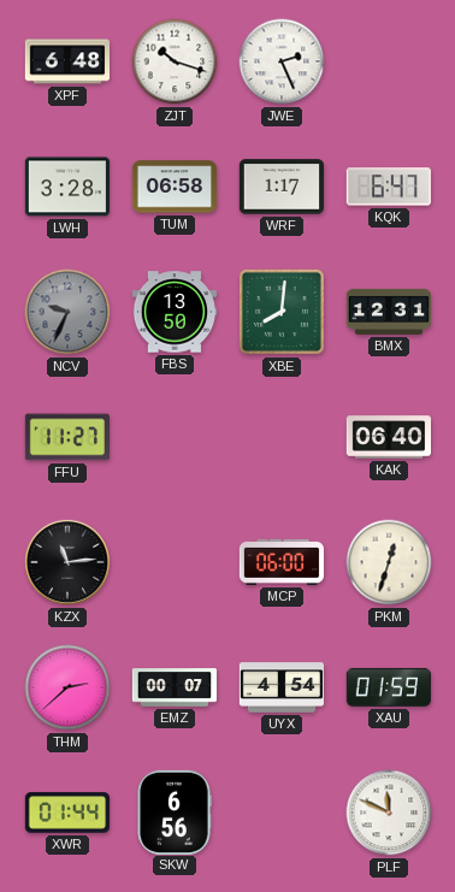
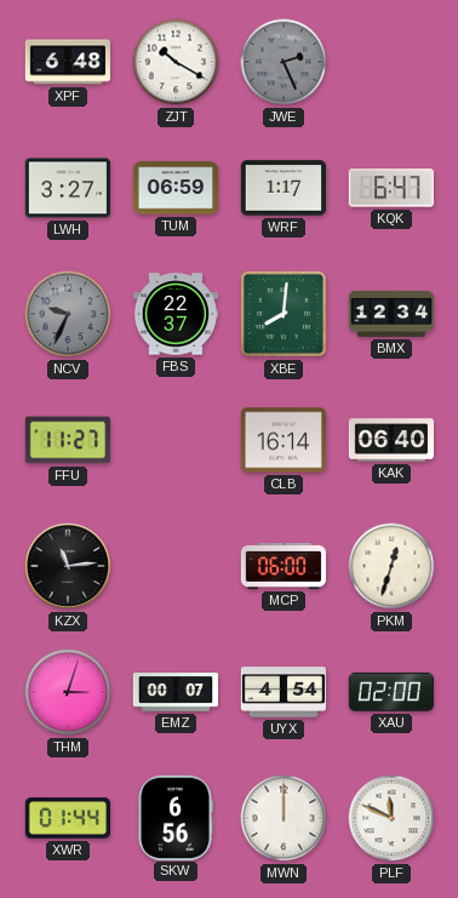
ZJT: 10:18 -> 10:20
JWE dial: white -> grey
LWH: 3:28 -> 3:27
TUM: 06:58 -> 06:59
FBS: 13:50 -> 22:37
BMX: 12:31 -> 12:34
CLB: none -> 16:14
THM: 2:38 -> 3:03
XAU: 01:59 -> 02:00
MWN: none -> 12:00
